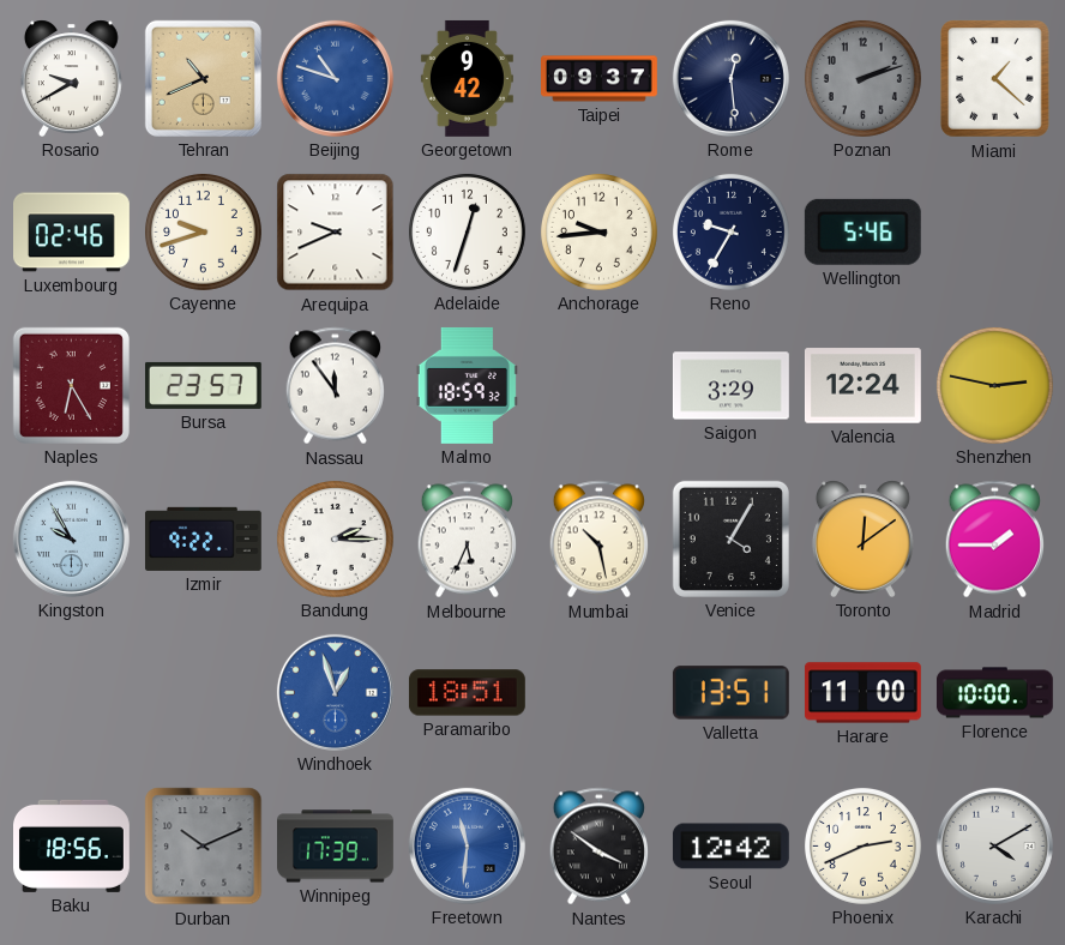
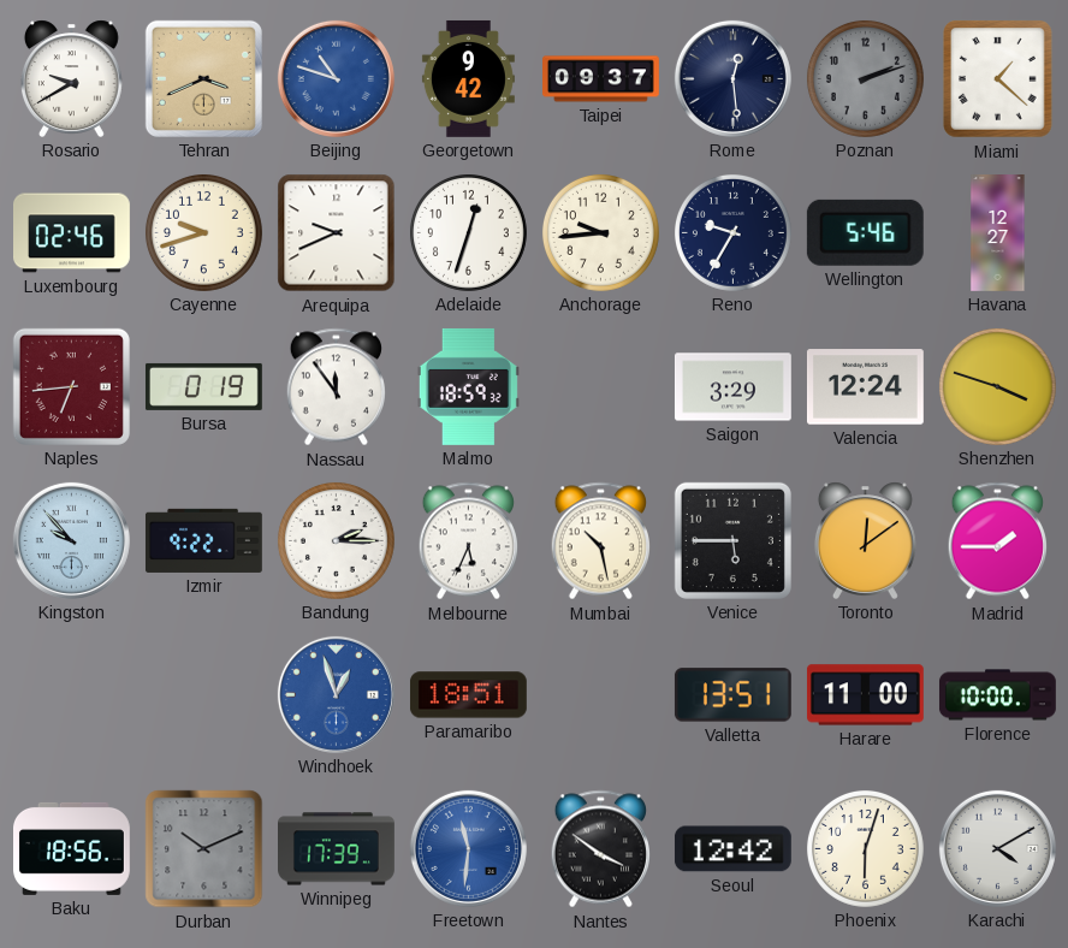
Tehran: 10:41 -> 3:41
Havana: none -> 12:27
Naples: 6:25 -> 6:44
Bursa: 23:57 -> 0:19
Shenzhen: 2:47 -> 3:48
Kingston: 9:55 -> 9:53
Venice: 4:05 -> 5:45
Phoenix: 2:41 -> 6:03
